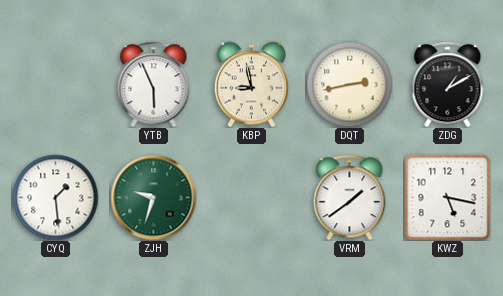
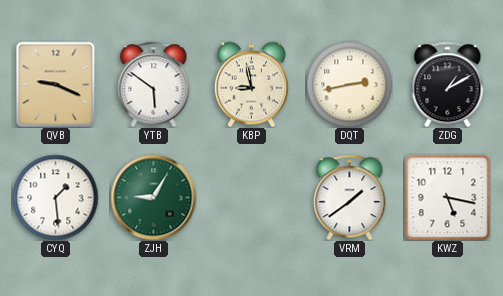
QVB: none -> 9:19
YTB: 5:56 -> 5:51
ZJH: 9:33 -> 9:05
